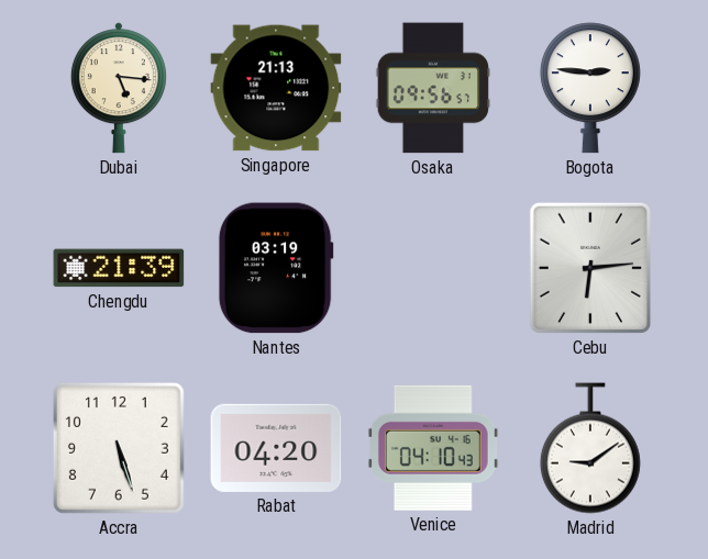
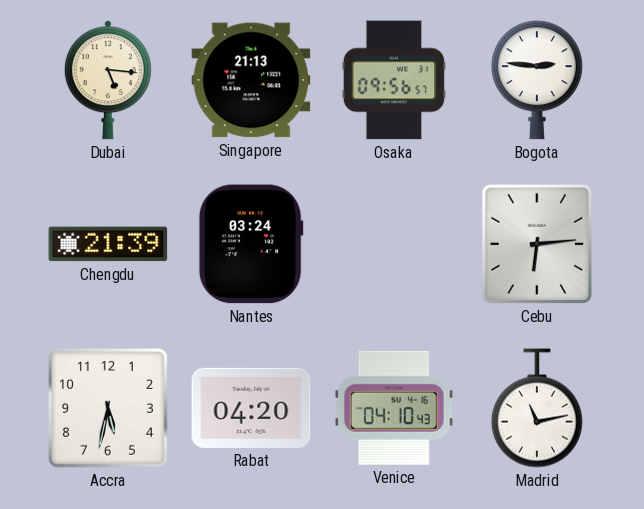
Nantes: 03:19 -> 03:24
Accra: 5:27 -> 5:32
Madrid: 9:09 -> 11:13
